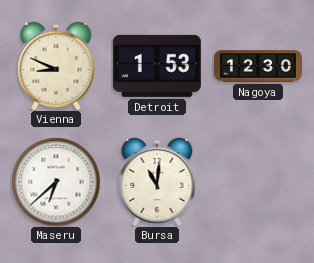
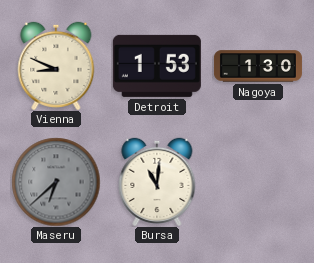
Nagoya: 12:30 -> 1:30
Maseru dial: white -> grey
